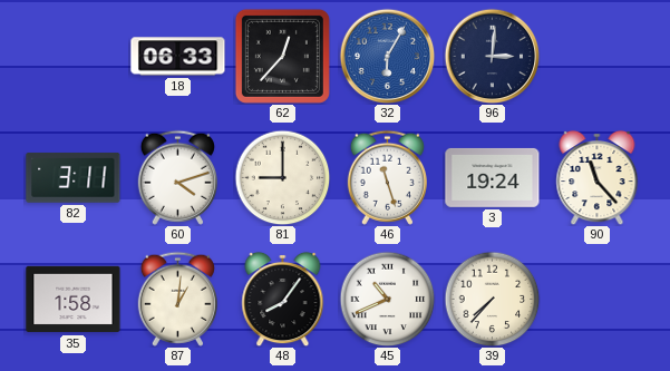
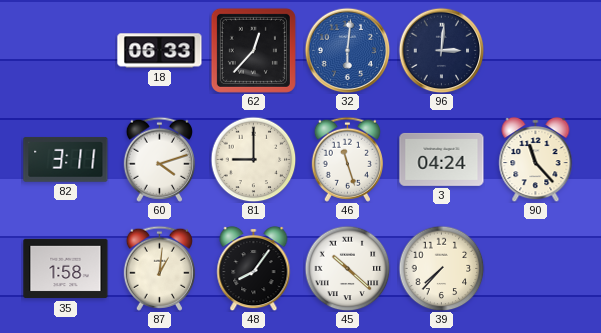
32: 6:05 -> 6:01
3: 19:24 -> 04:24
45: 10:41 -> 10:22
